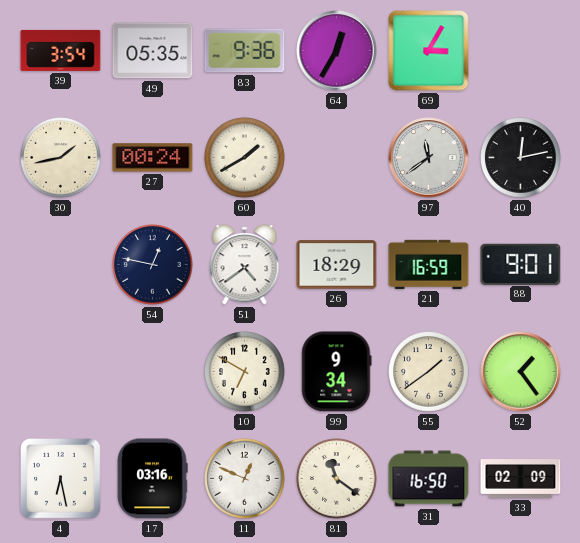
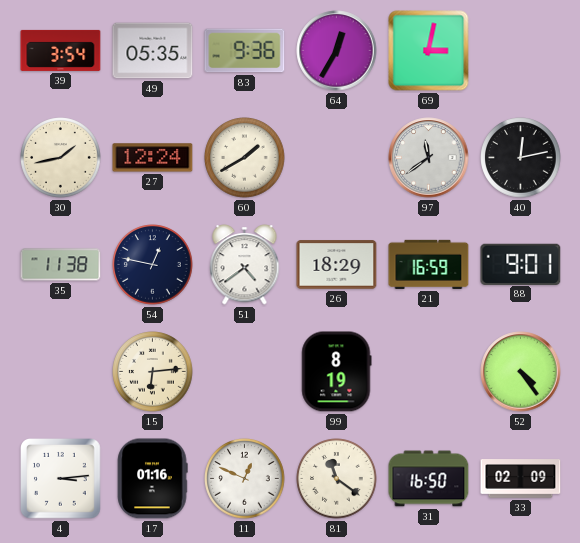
69: 3:05 -> 3:02
27: 00:24 -> 12:24
35: none -> 11:38
15: none -> 6:14
10: 6:50 -> none
99: 9:34 -> 8:19
55: 1:39 -> none
52: 1:24 -> 4:24
4: 6:28 -> 3:14
17: 03:16 -> 01:16
